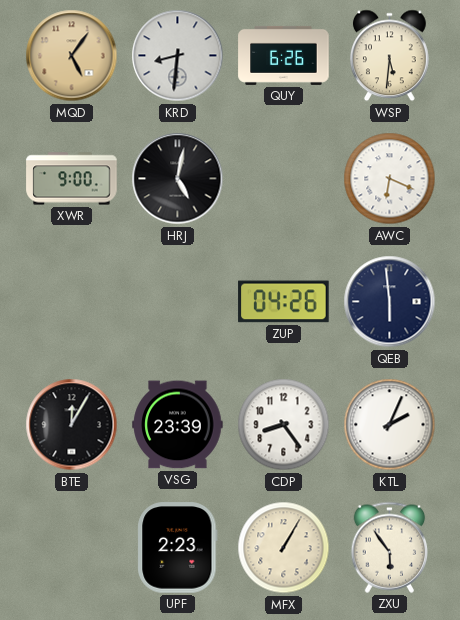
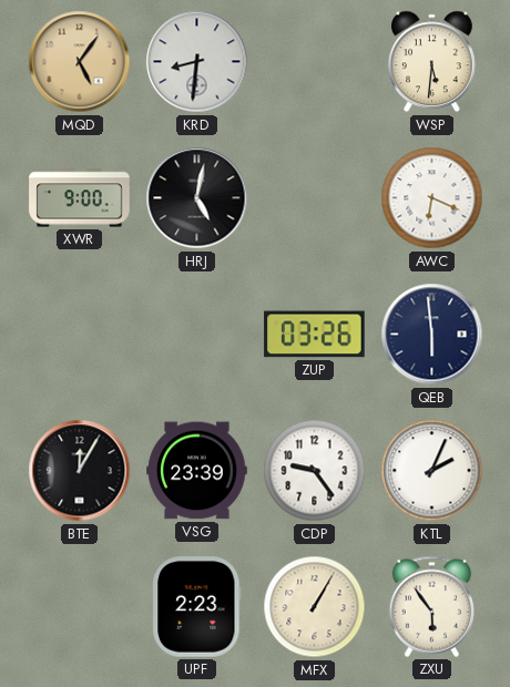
QUY: 6:26 -> none
ZUP: 04:26 -> 03:26
CDP: 8:24 -> 9:24
